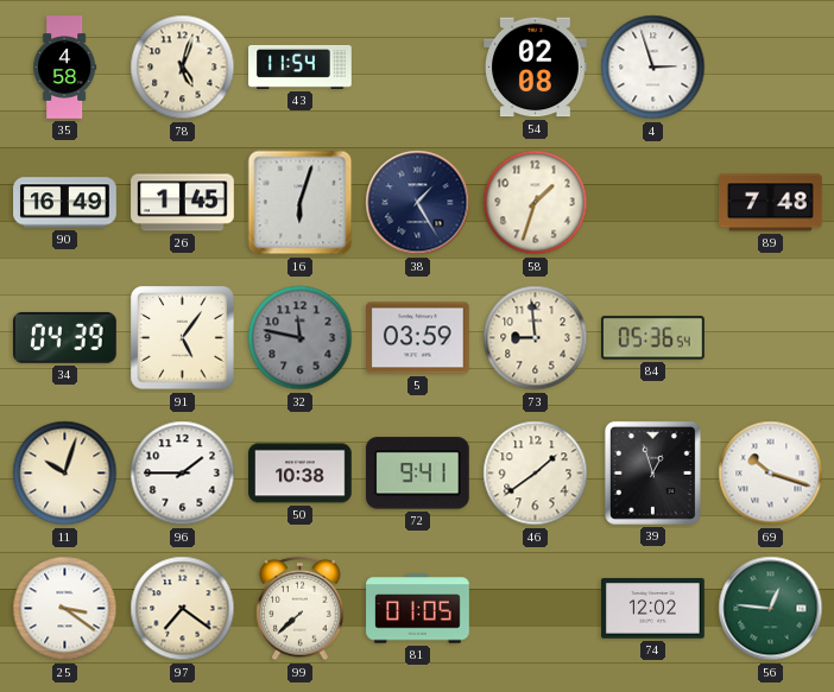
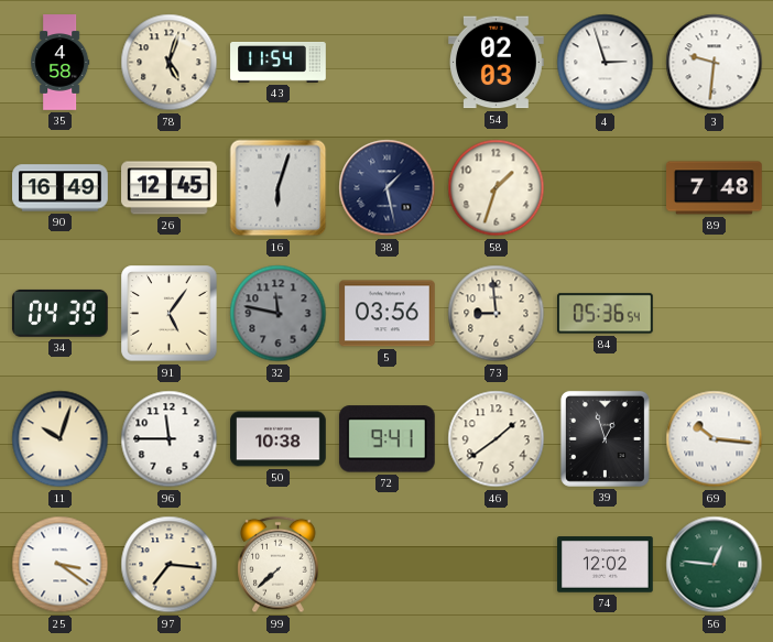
54: 02:08 -> 02:03
3: none -> 9:31
26: 1:45 -> 12:45
38: 1:25 -> 1:28
5: 03:59 -> 03:56
96: 1:45 -> 11:45
69: 10:18 -> 10:16
97: 7:21 -> 7:16
81: 01:05 -> none
